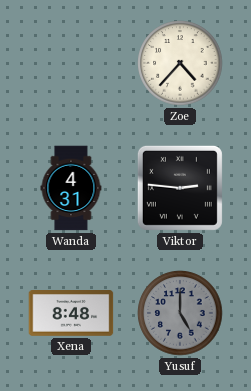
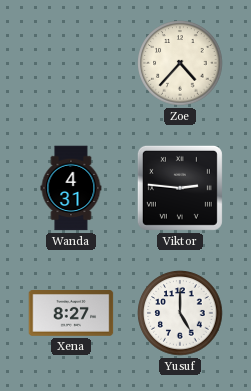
Xena: 8:48 -> 8:27
Yusuf dial: grey -> white
